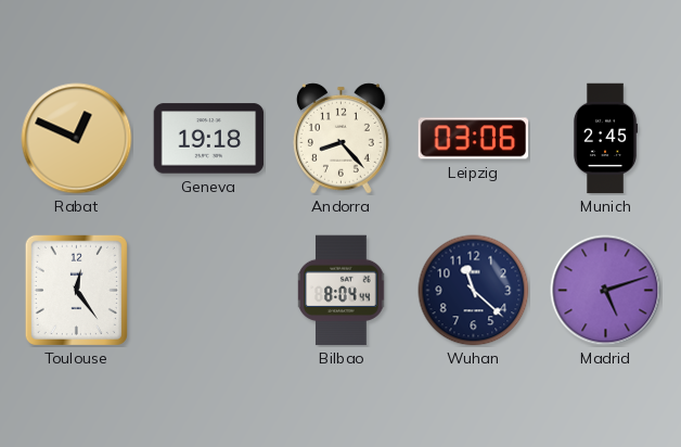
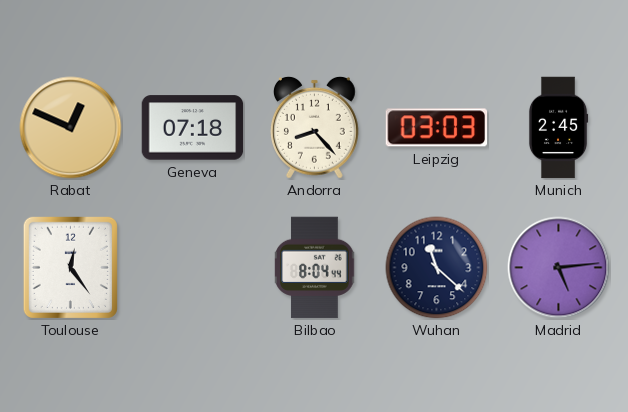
Geneva: 19:18 -> 07:18
Leipzig: 03:06 -> 03:03
Madrid: 5:12 -> 5:14
